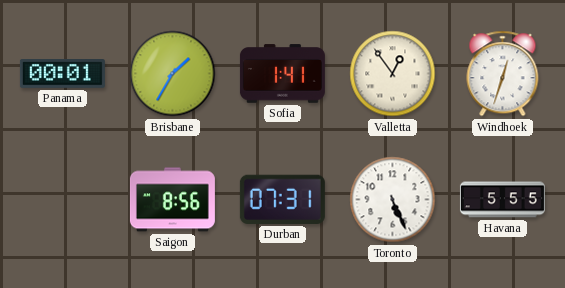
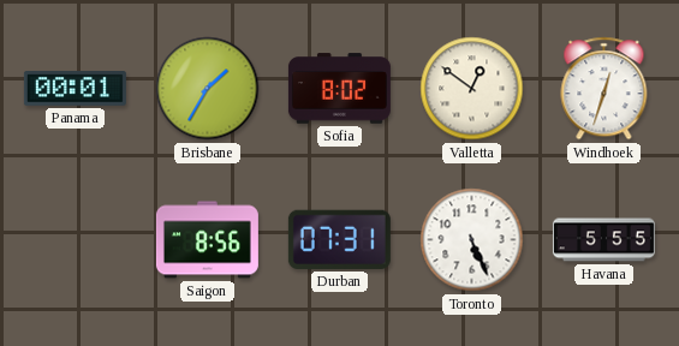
Sofia: 1:41 -> 8:02
Valletta: 12:54 -> 12:51
